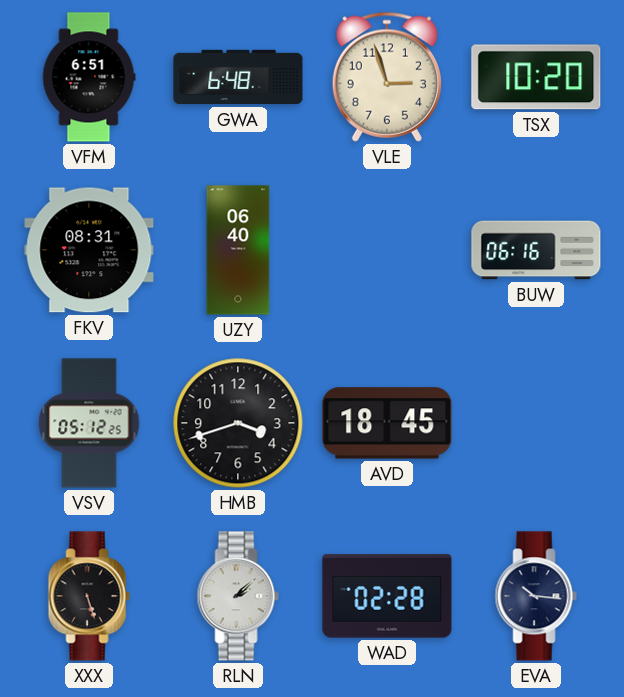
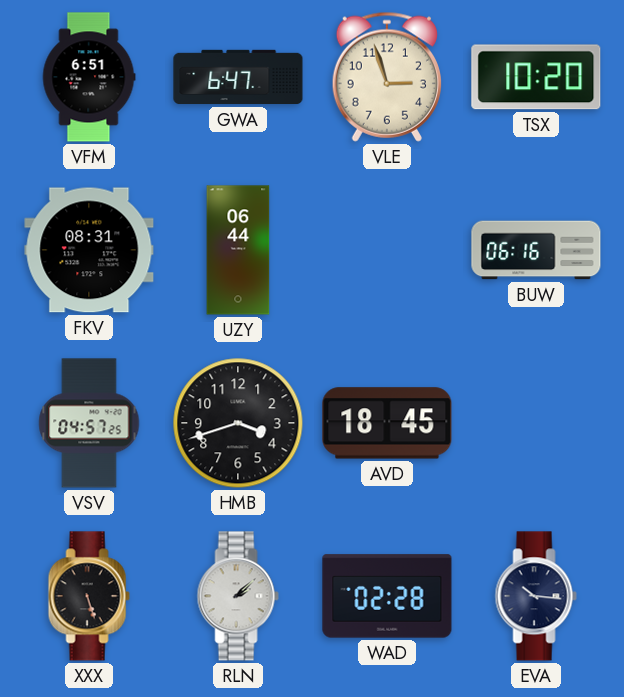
GWA: 6:48 -> 6:47
UZY: 06:40 -> 06:44
VSV: 05:12 -> 04:57
